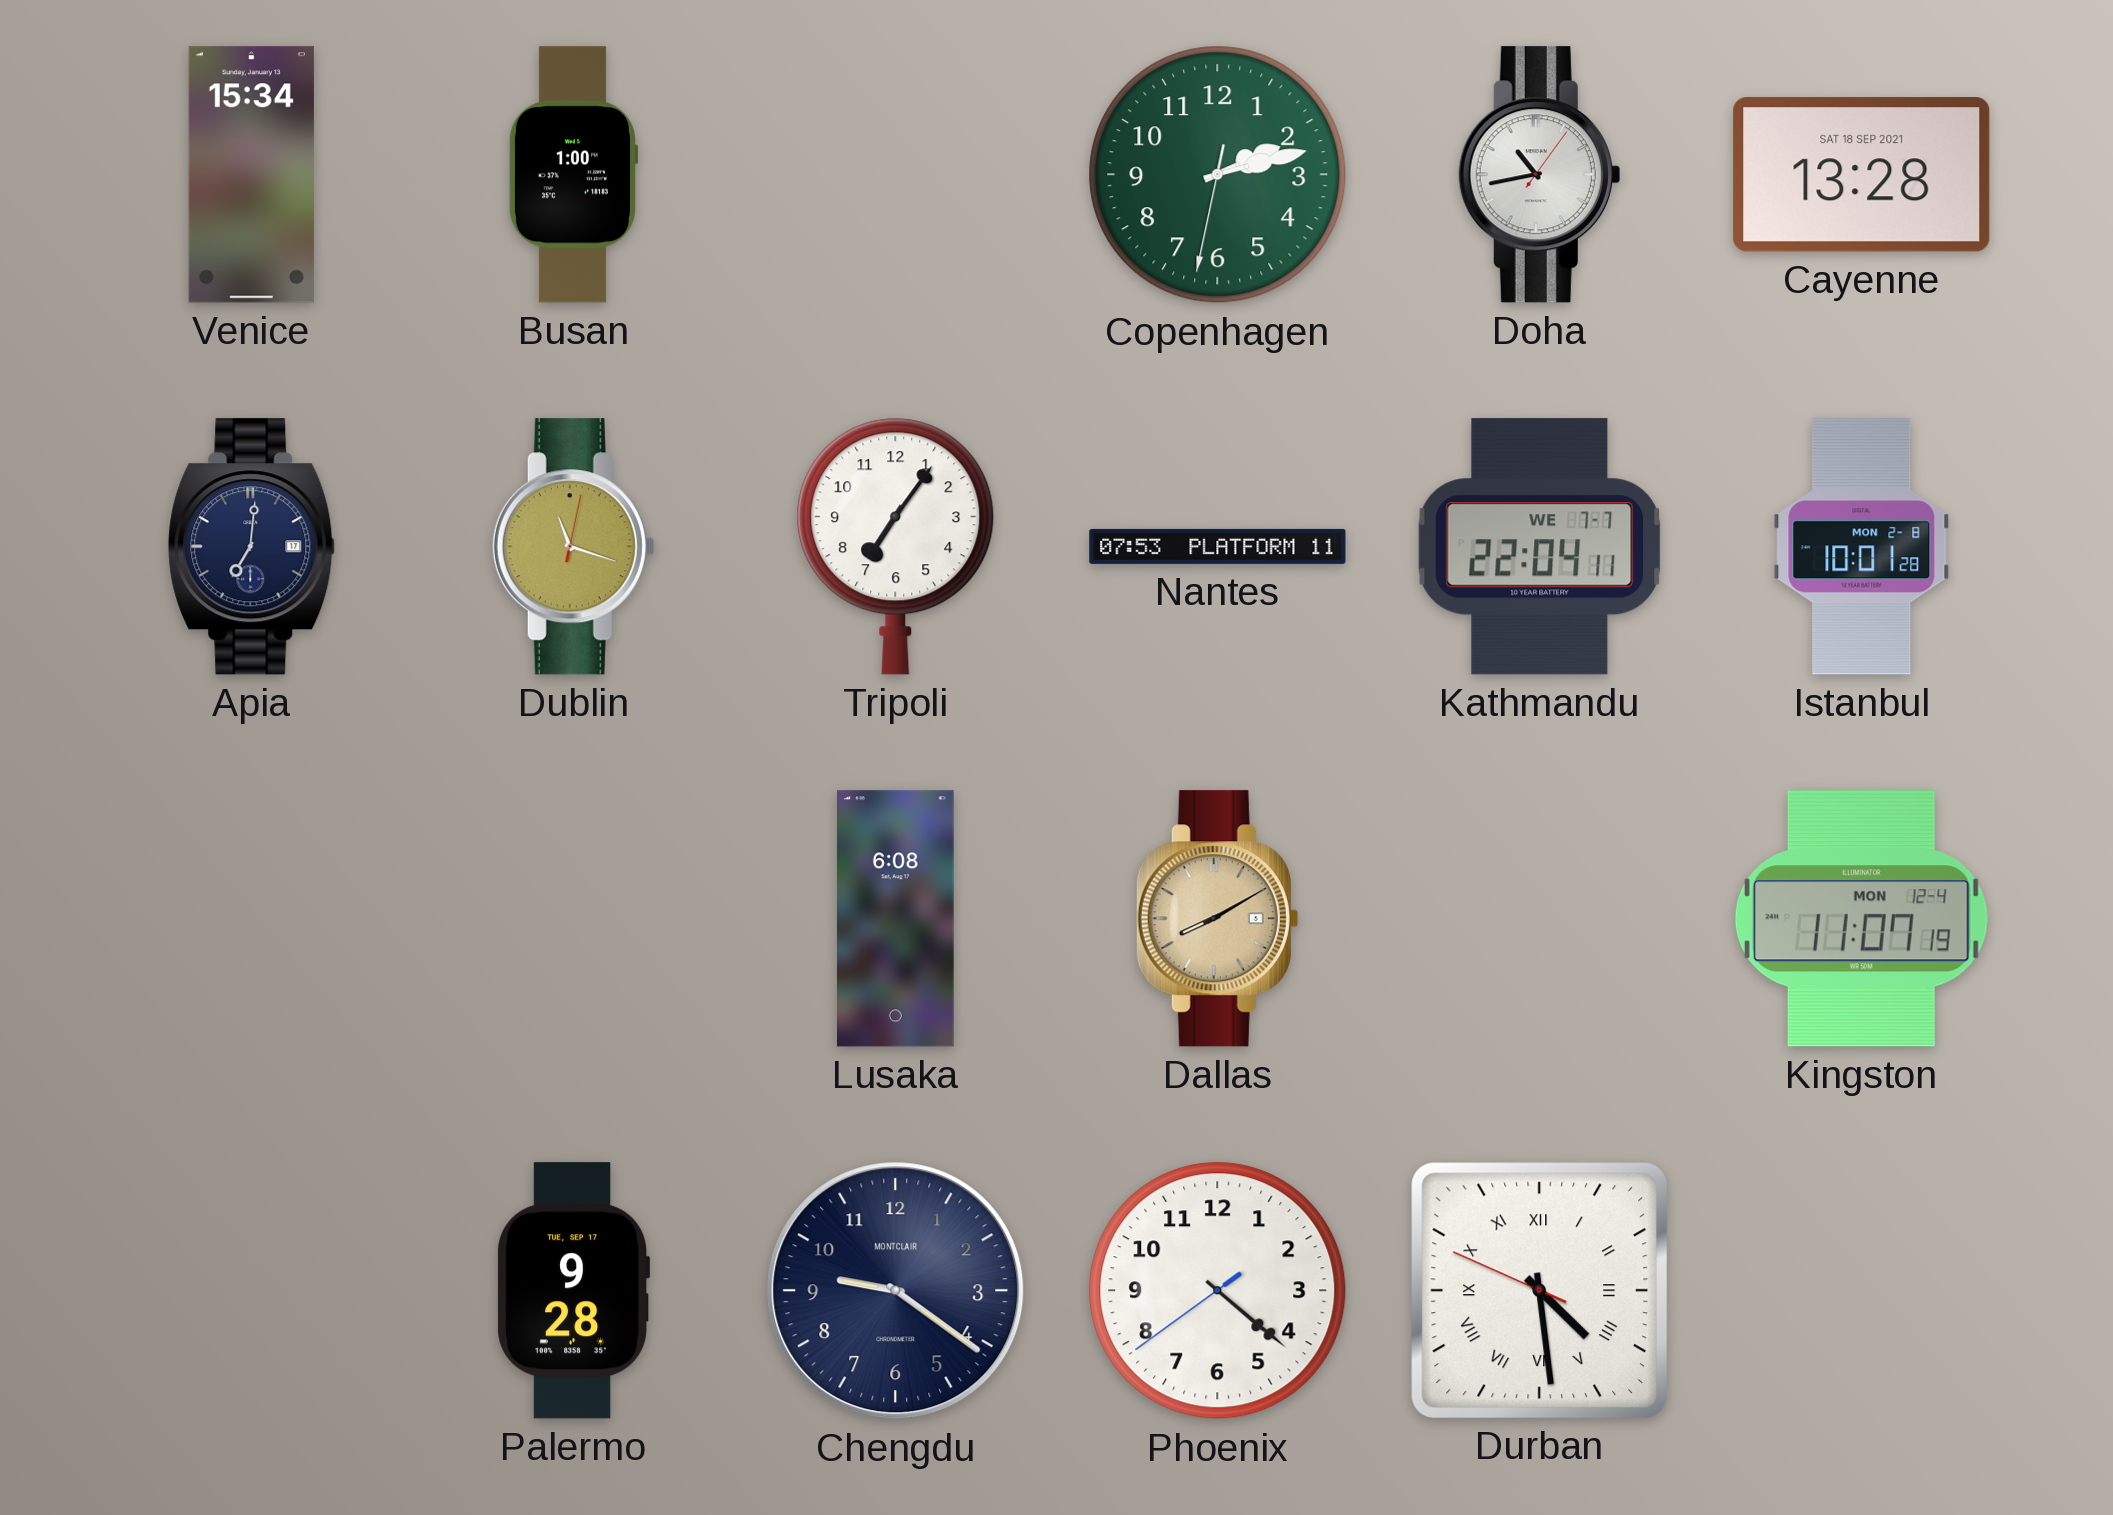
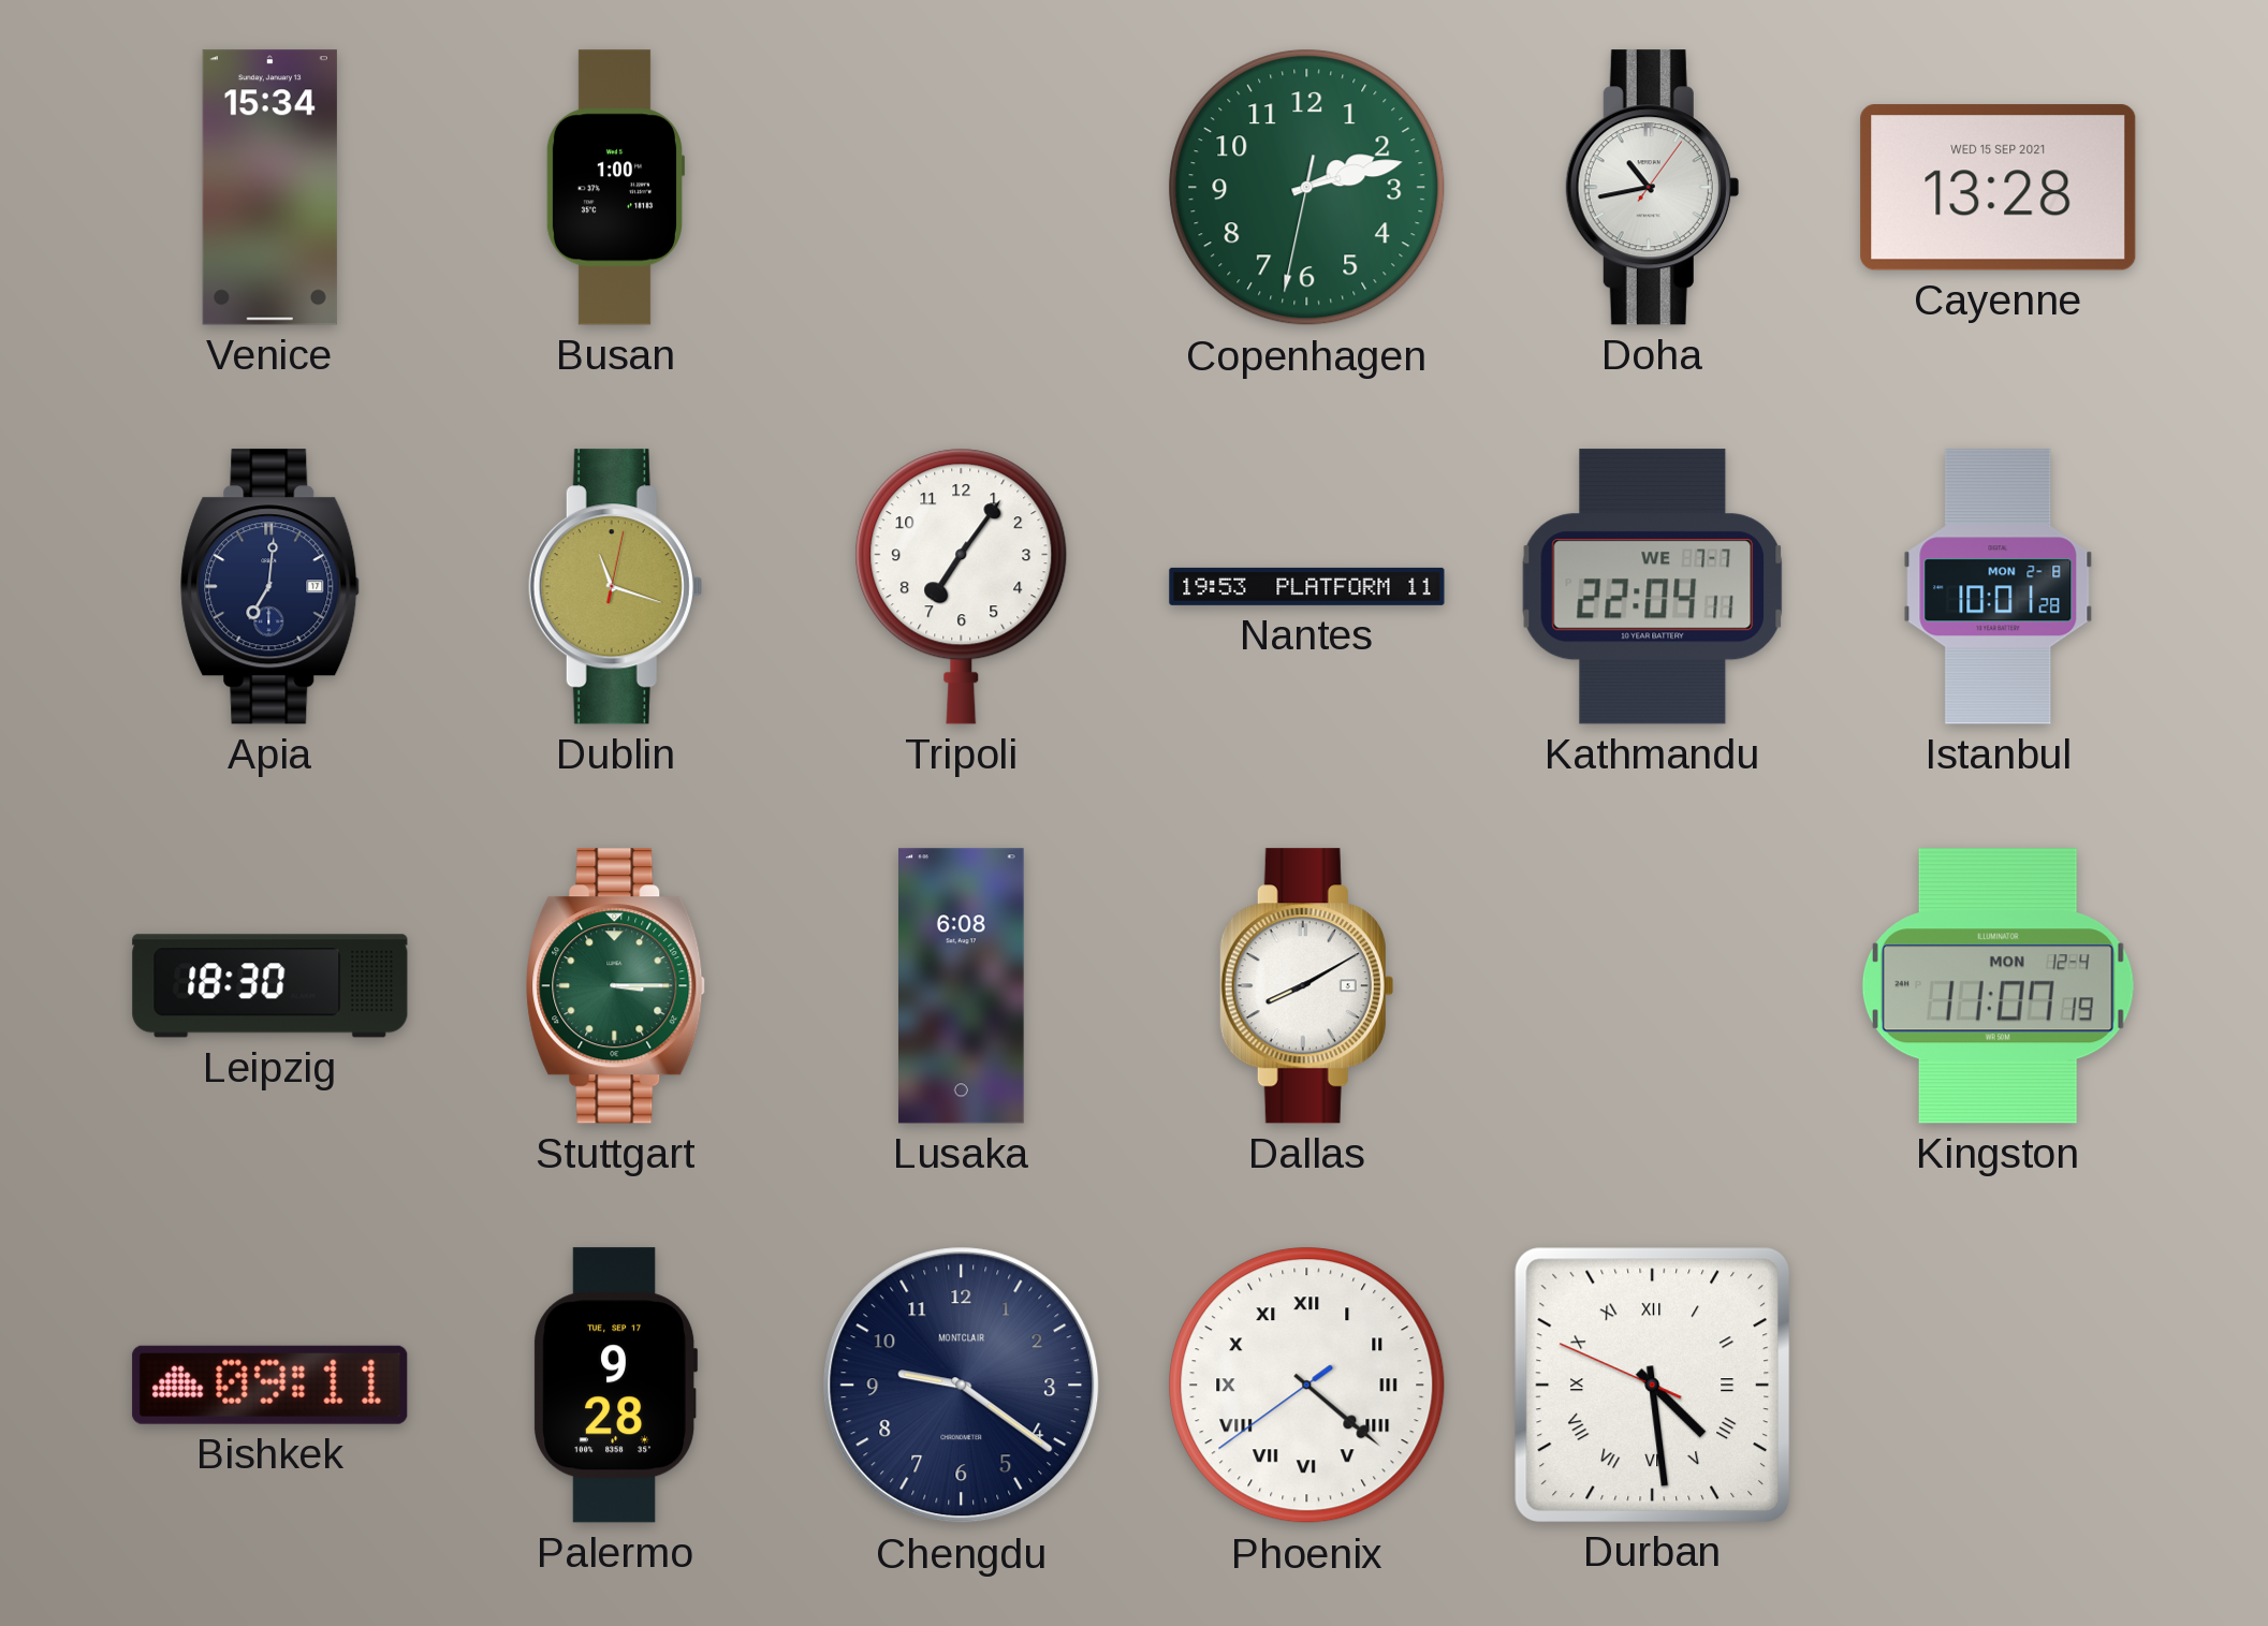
Cayenne date: SAT 18 SEP 2021 -> WED 15 SEP 2021
Nantes: 07:53 -> 19:53
Leipzig: none -> 18:30
Stuttgart: none -> 3:15
Dallas dial: champagne -> white
Bishkek: none -> 09:11
Phoenix numerals: Arabic -> Roman
